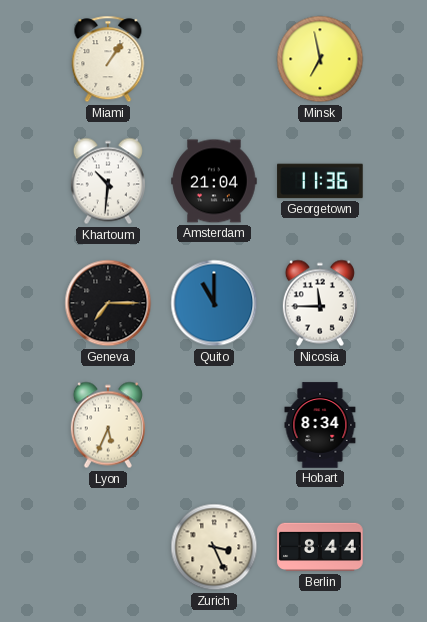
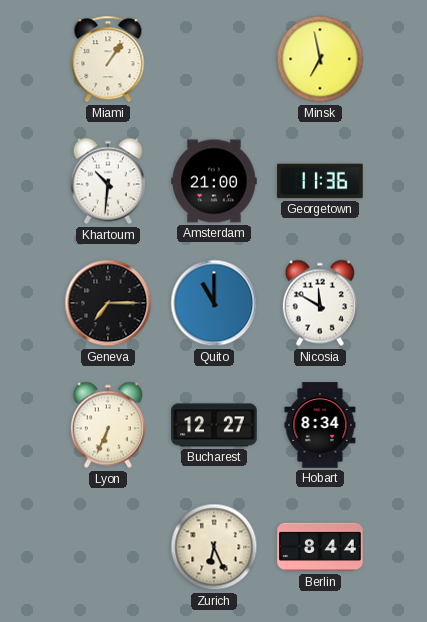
Amsterdam: 21:04 -> 21:00
Nicosia: 11:45 -> 11:50
Lyon: 5:34 -> 6:34
Bucharest: none -> 12:27
Zurich: 3:26 -> 6:26
